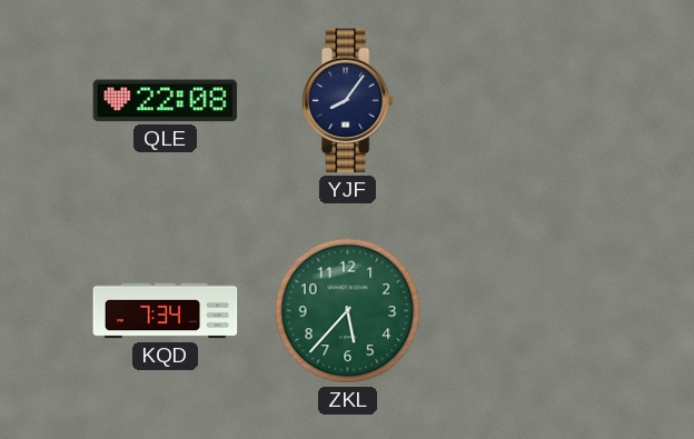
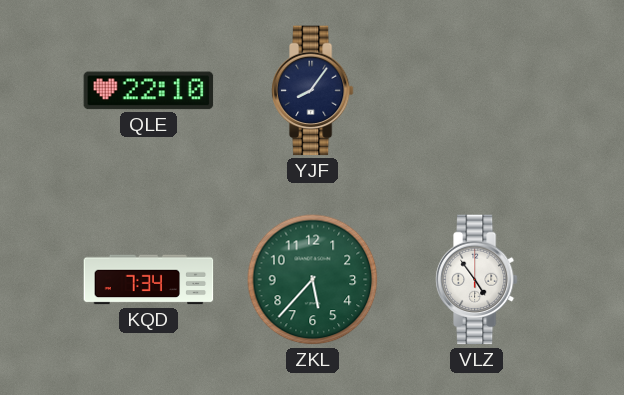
QLE: 22:08 -> 22:10
VLZ: none -> 4:54
